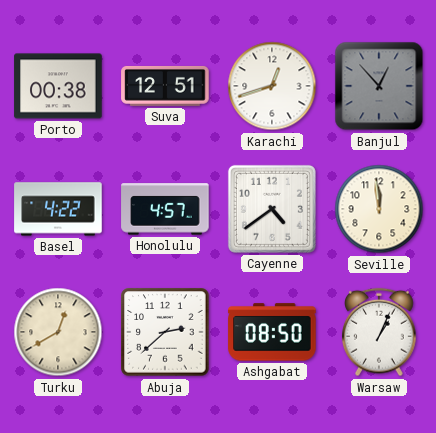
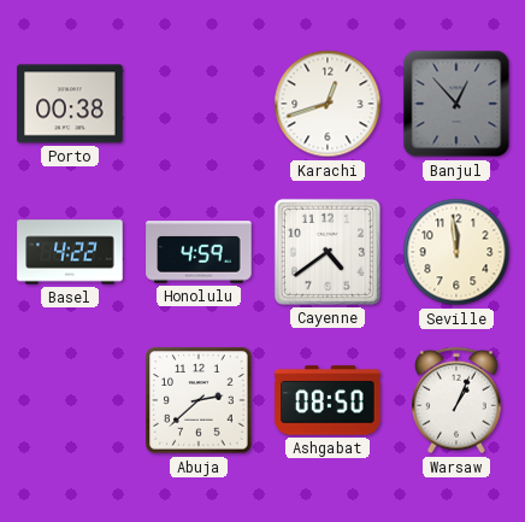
Suva: 12:51 -> none
Honolulu: 4:57 -> 4:59
Turku: 12:40 -> none
